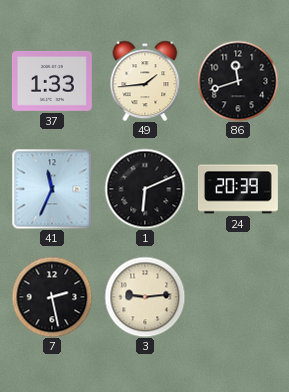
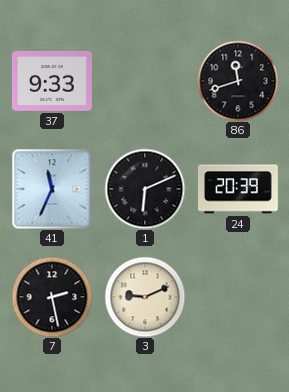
37: 1:33 -> 9:33
49: 1:44 -> none
3: 9:14 -> 9:11
